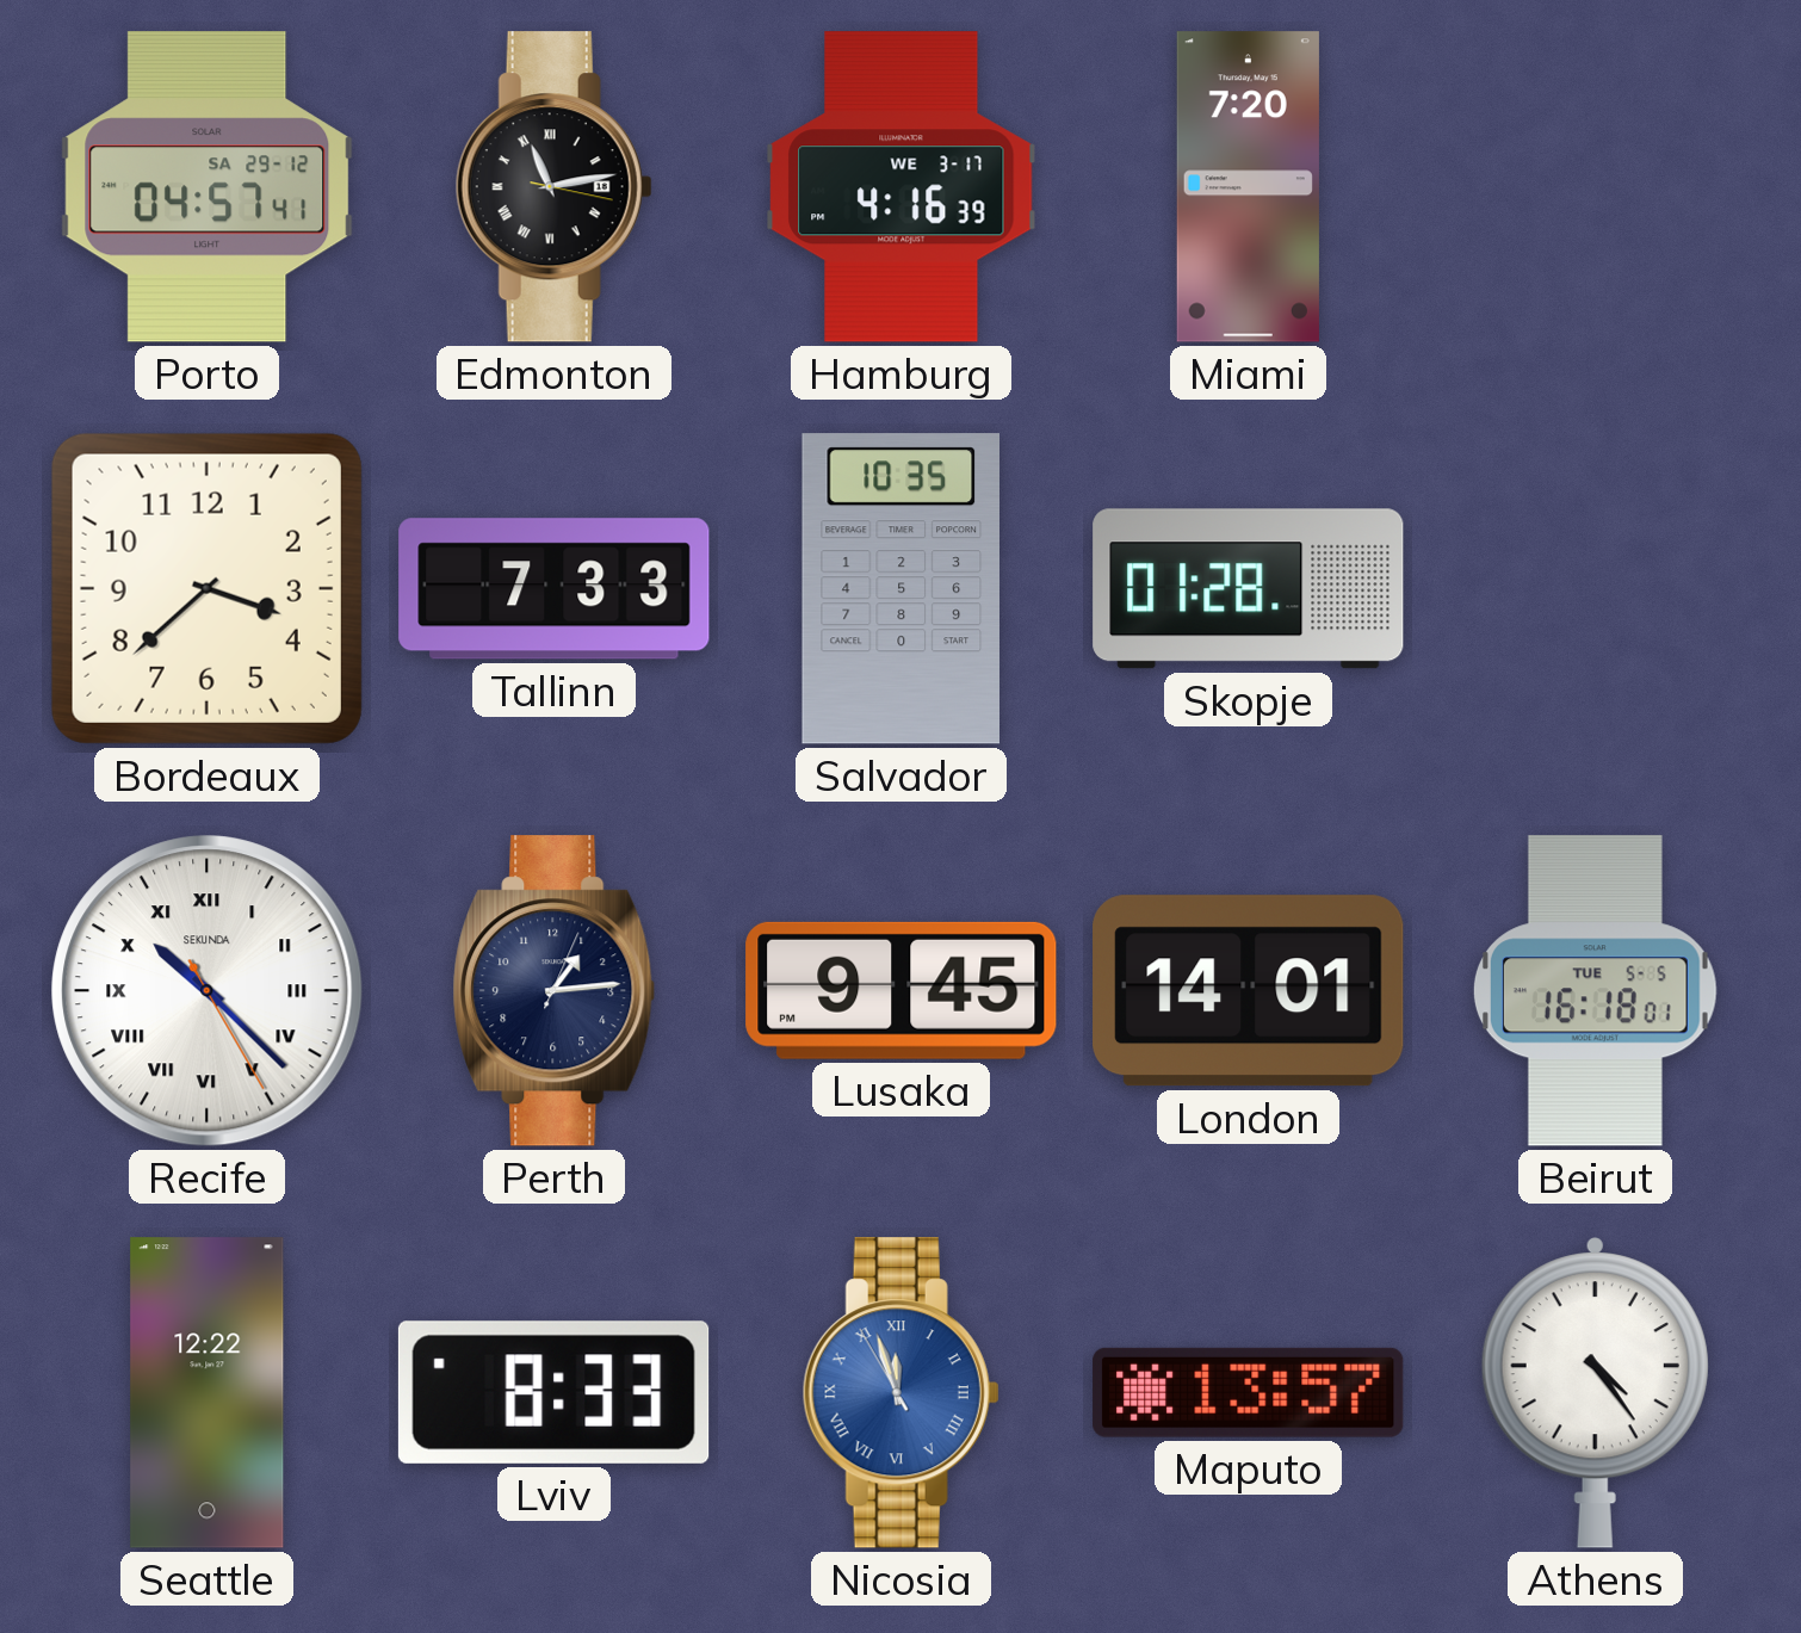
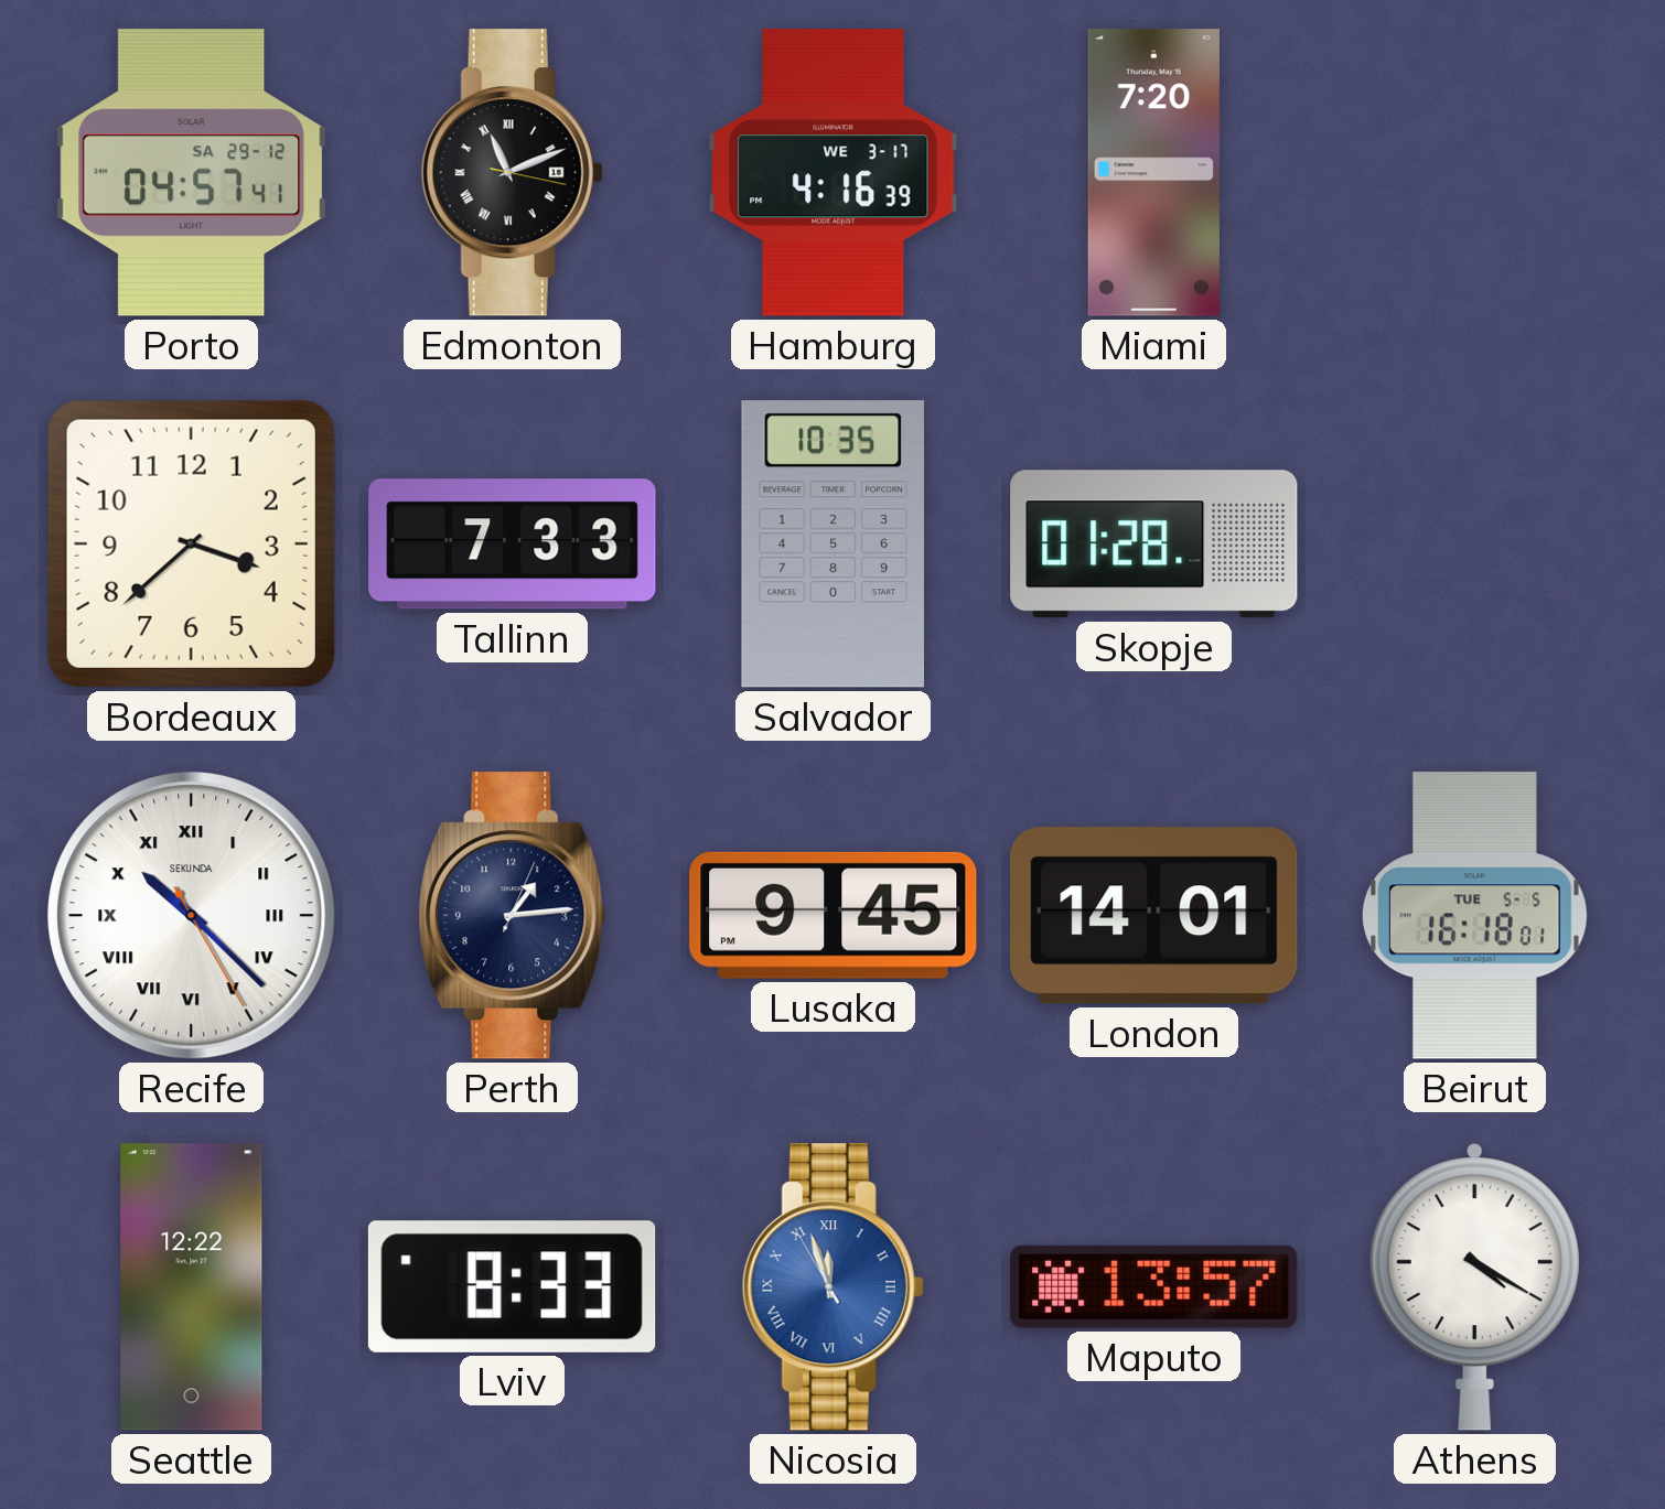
Edmonton: 11:13 -> 11:11
Athens: 4:24 -> 4:20
